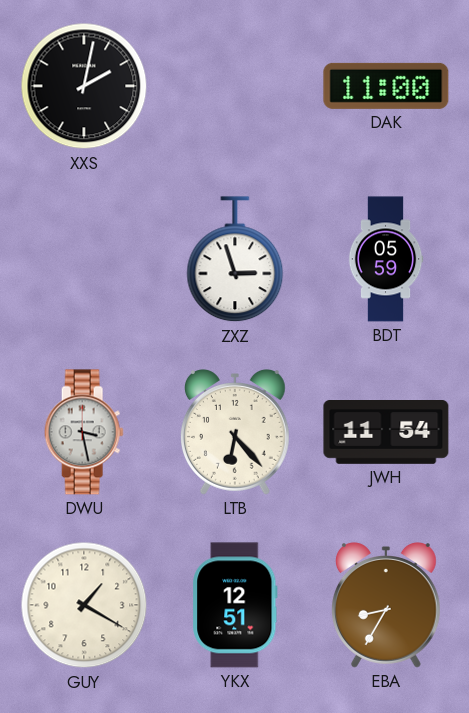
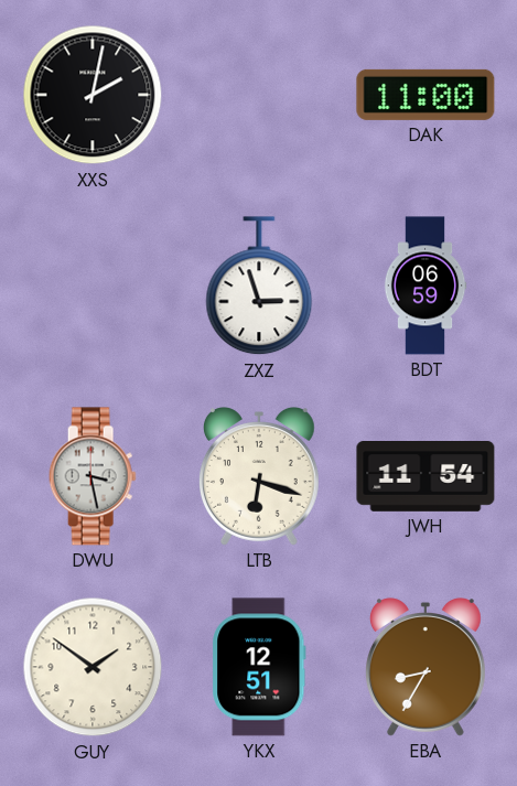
BDT: 05:59 -> 06:59
LTB: 6:23 -> 6:18
GUY: 1:20 -> 1:51
